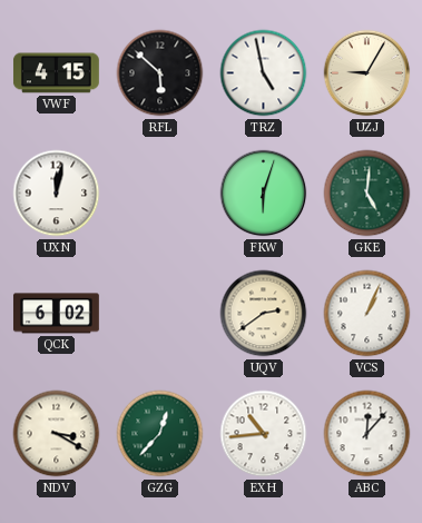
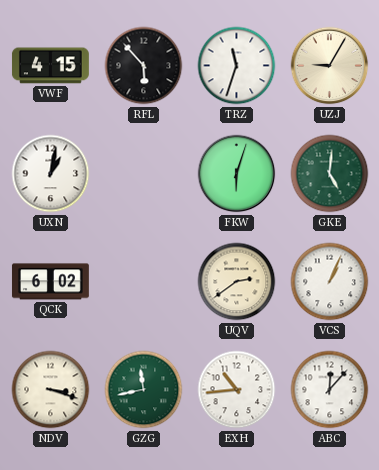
RFL: 5:52 -> 5:53
TRZ: 4:58 -> 11:33
UXN: 12:02 -> 1:02
NDV: 3:20 -> 3:18
GZG: 12:37 -> 11:43
